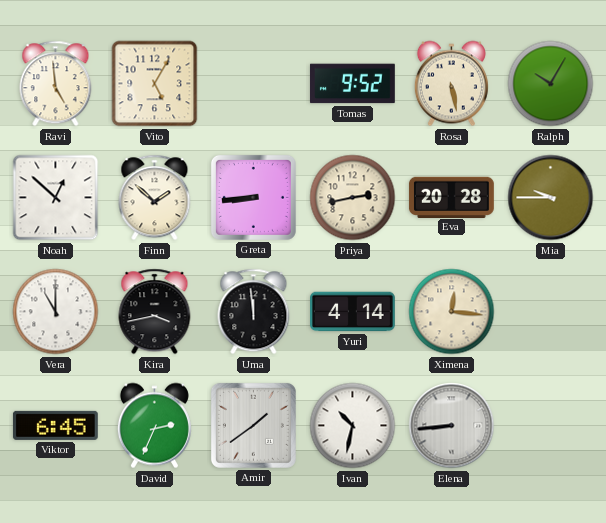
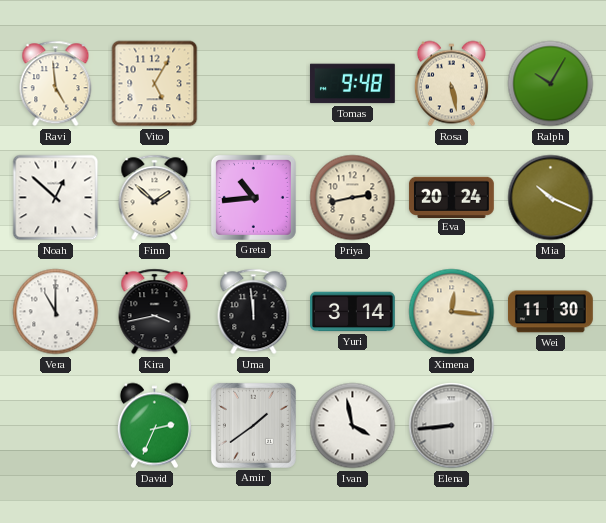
Tomas: 9:52 -> 9:48
Greta: 8:44 -> 10:44
Eva: 20:28 -> 20:24
Mia: 9:45 -> 10:19
Yuri: 4:14 -> 3:14
Wei: none -> 11:30
Viktor: 6:45 -> none
Ivan: 10:32 -> 3:58
